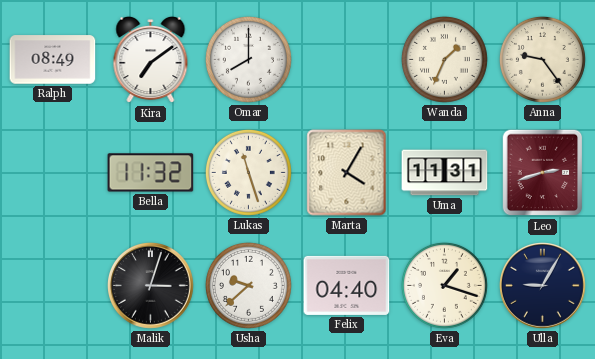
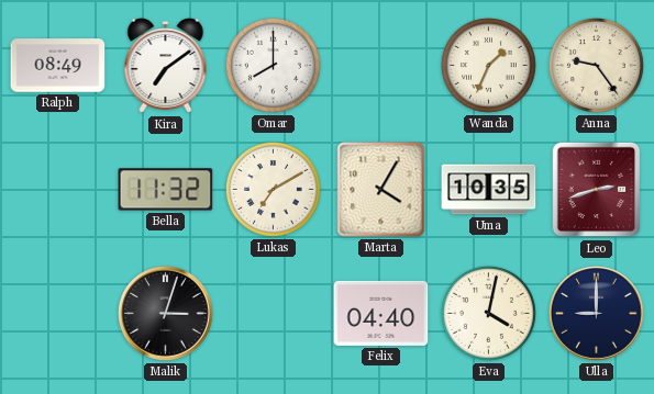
Lukas: 11:27 -> 7:10
Uma: 11:31 -> 10:35
Usha: 9:38 -> none
Eva: 1:18 -> 4:02
Ulla: 9:05 -> 9:00
